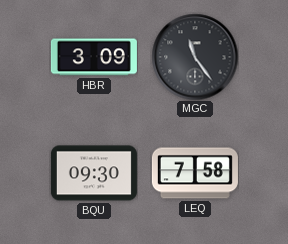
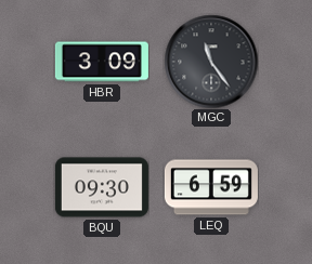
LEQ: 7:58 -> 6:59
